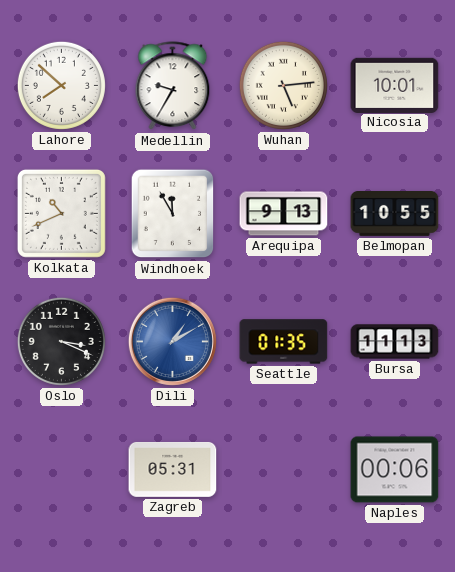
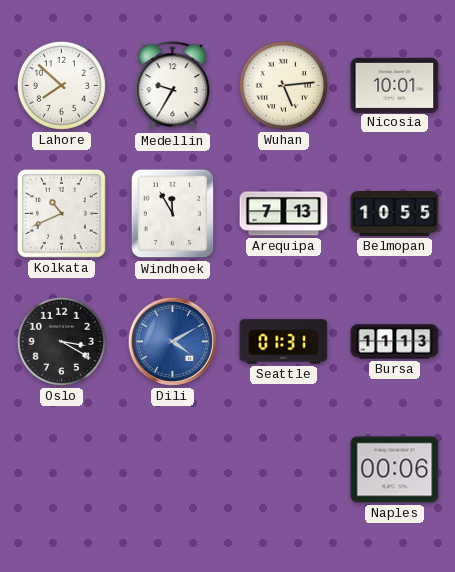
Arequipa: 9:13 -> 7:13
Oslo: 3:19 -> 3:20
Dili: 1:10 -> 4:10
Seattle: 01:35 -> 01:31
Zagreb: 05:31 -> none
